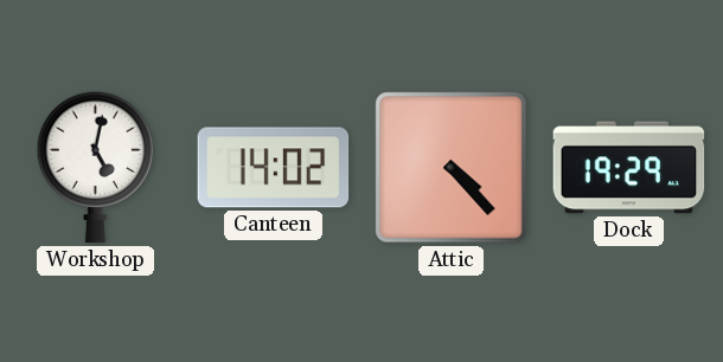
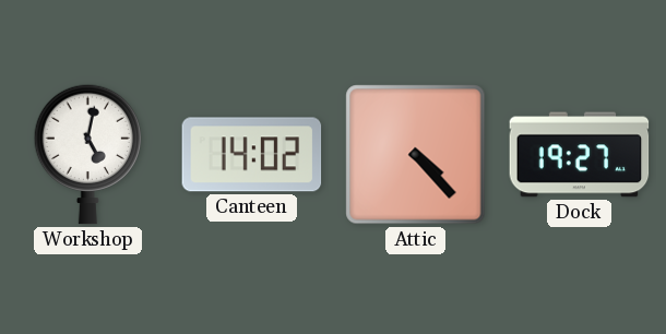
Dock: 19:29 -> 19:27
